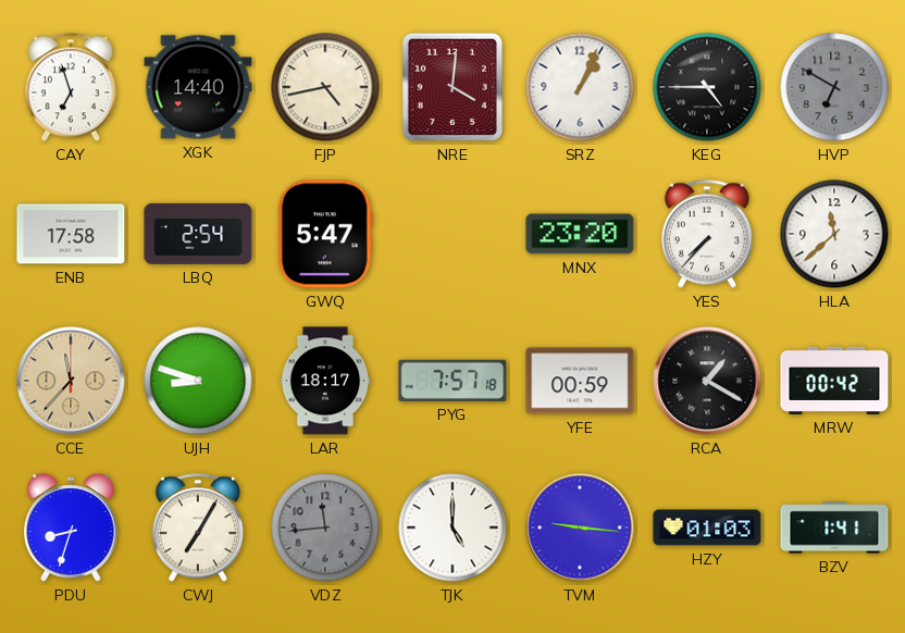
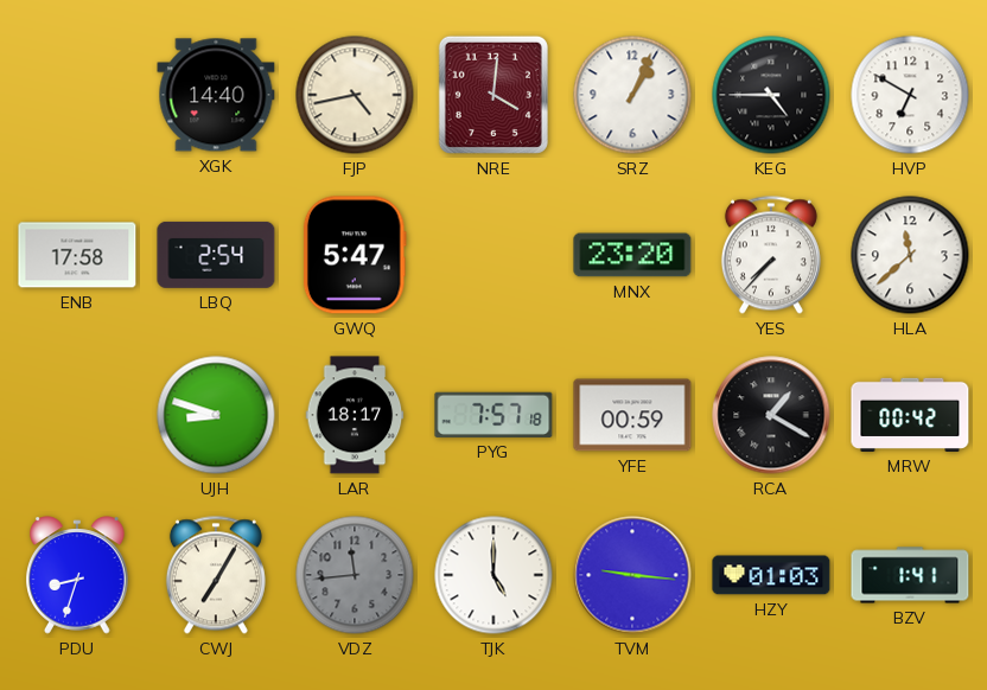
CAY: 6:57 -> none
HVP dial: grey -> white
CCE: 11:37 -> none
